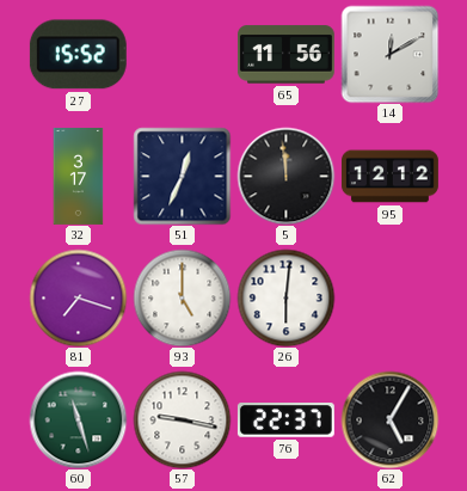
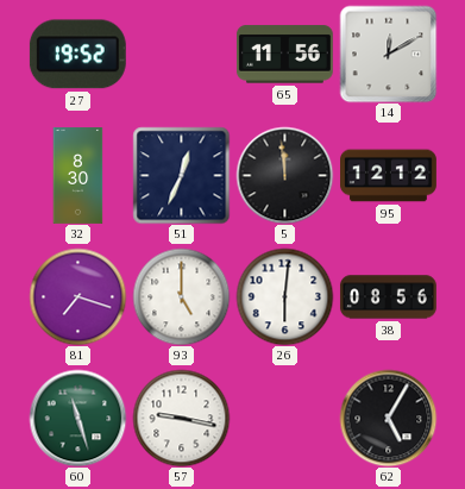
27: 15:52 -> 19:52
32: 3:17 -> 8:30
38: none -> 08:56
76: 22:37 -> none
